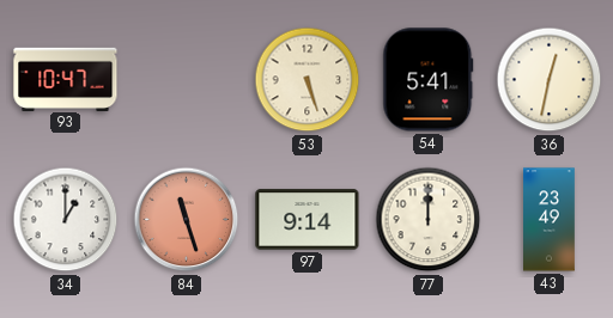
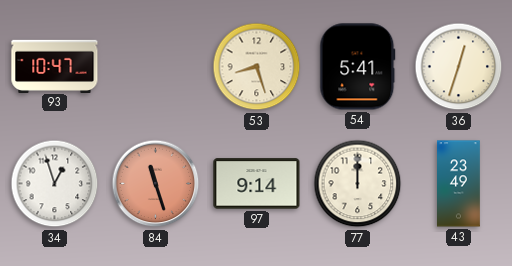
53: 5:27 -> 8:27
36: 12:32 -> 12:33
34: 1:00 -> 12:57
